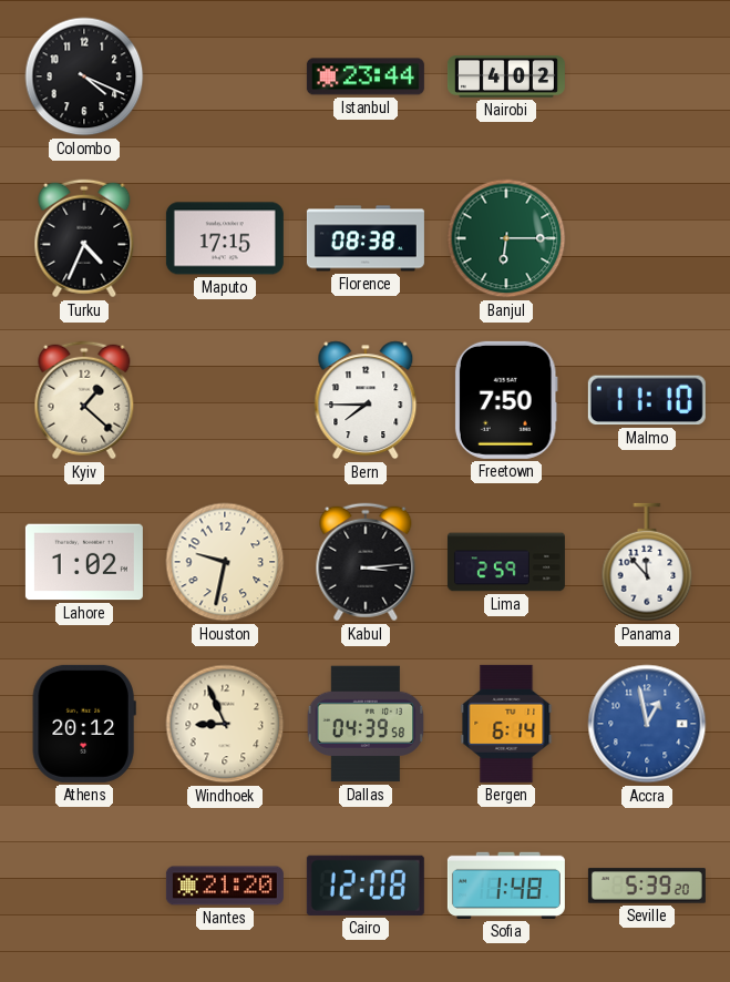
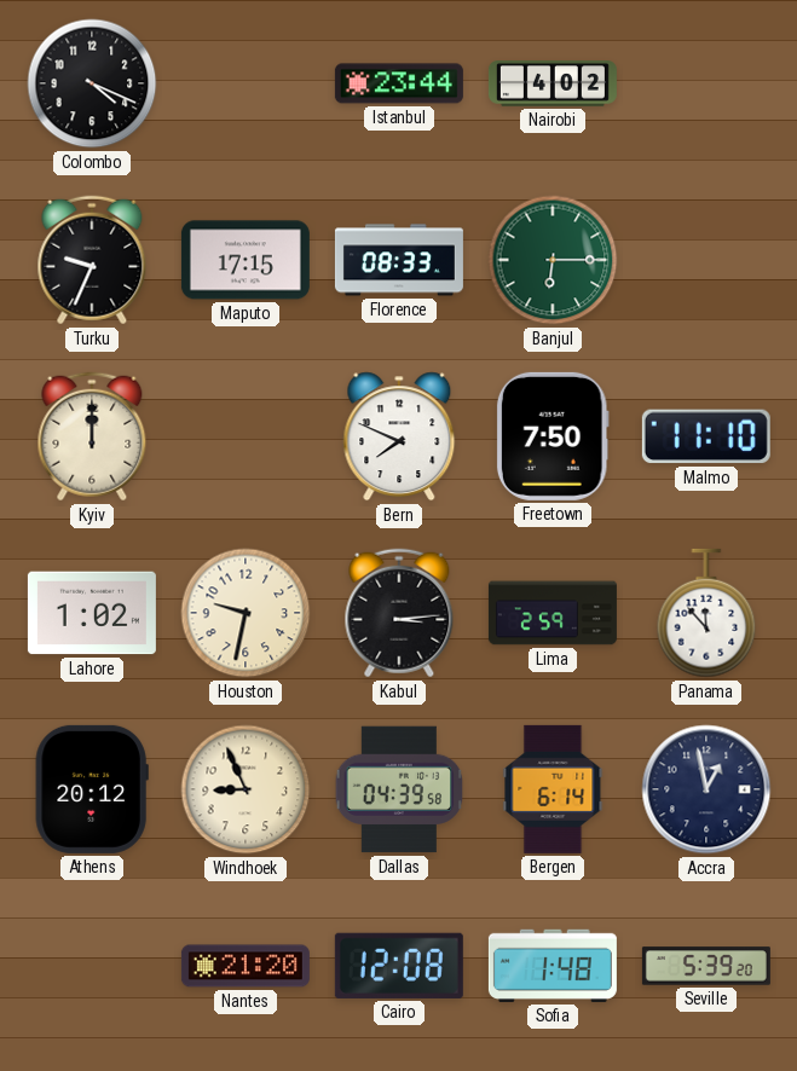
Turku: 4:34 -> 9:34
Florence: 08:38 -> 08:33
Kyiv: 1:22 -> 12:00
Bern: 7:45 -> 7:49
Accra dial: blue -> navy
